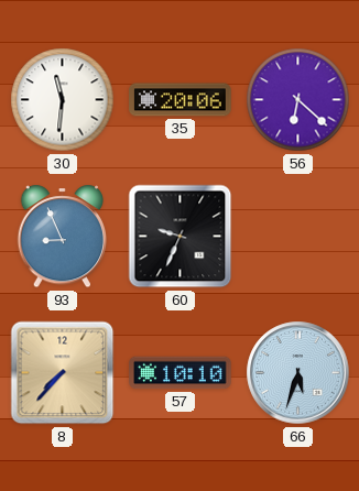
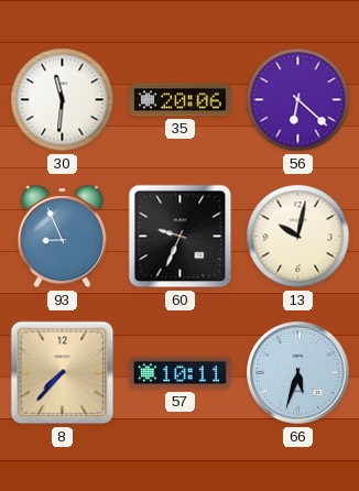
13: none -> 10:02
57: 10:10 -> 10:11
